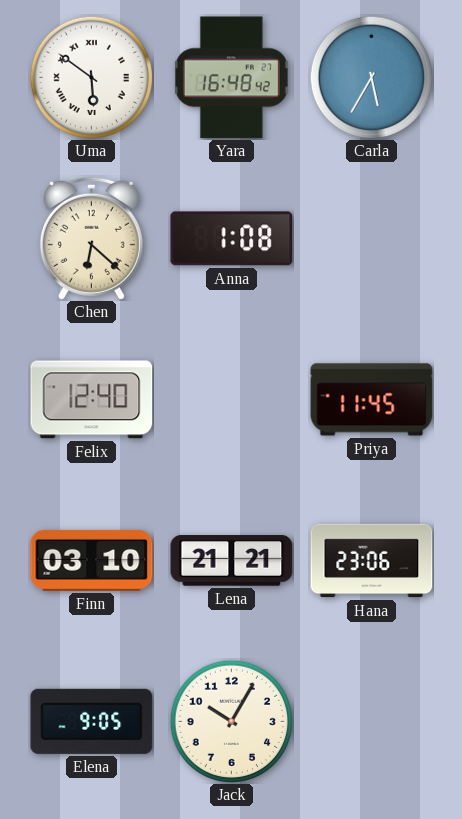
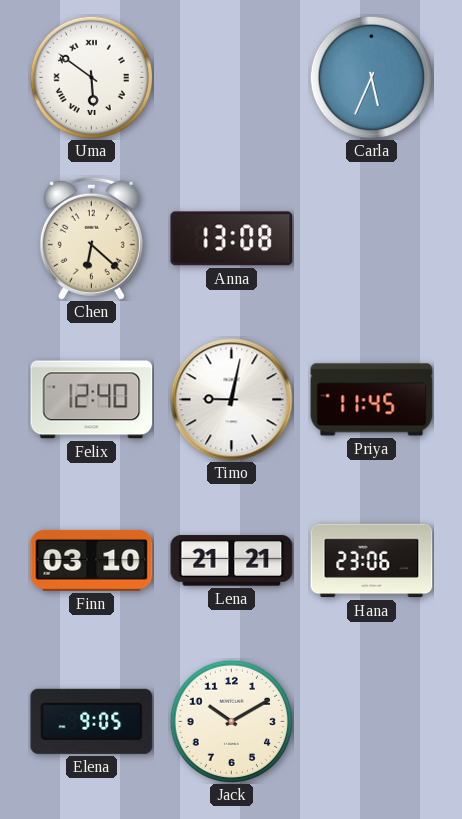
Yara: 16:48 -> none
Carla: 5:35 -> 5:34
Anna: 1:08 -> 13:08
Timo: none -> 9:02
Jack: 10:05 -> 10:10
